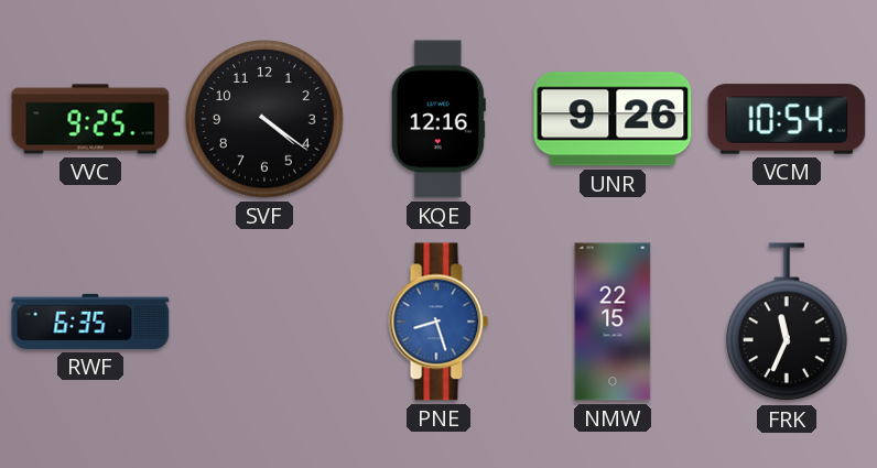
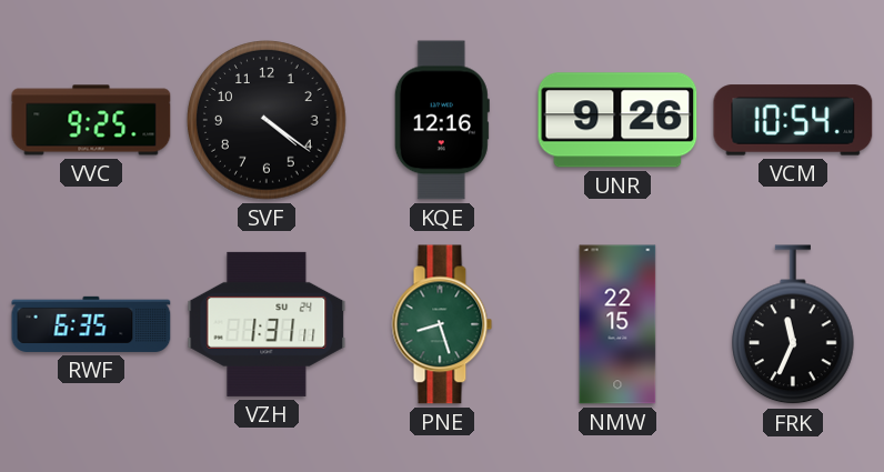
VZH: none -> 1:31
PNE dial: blue -> green
